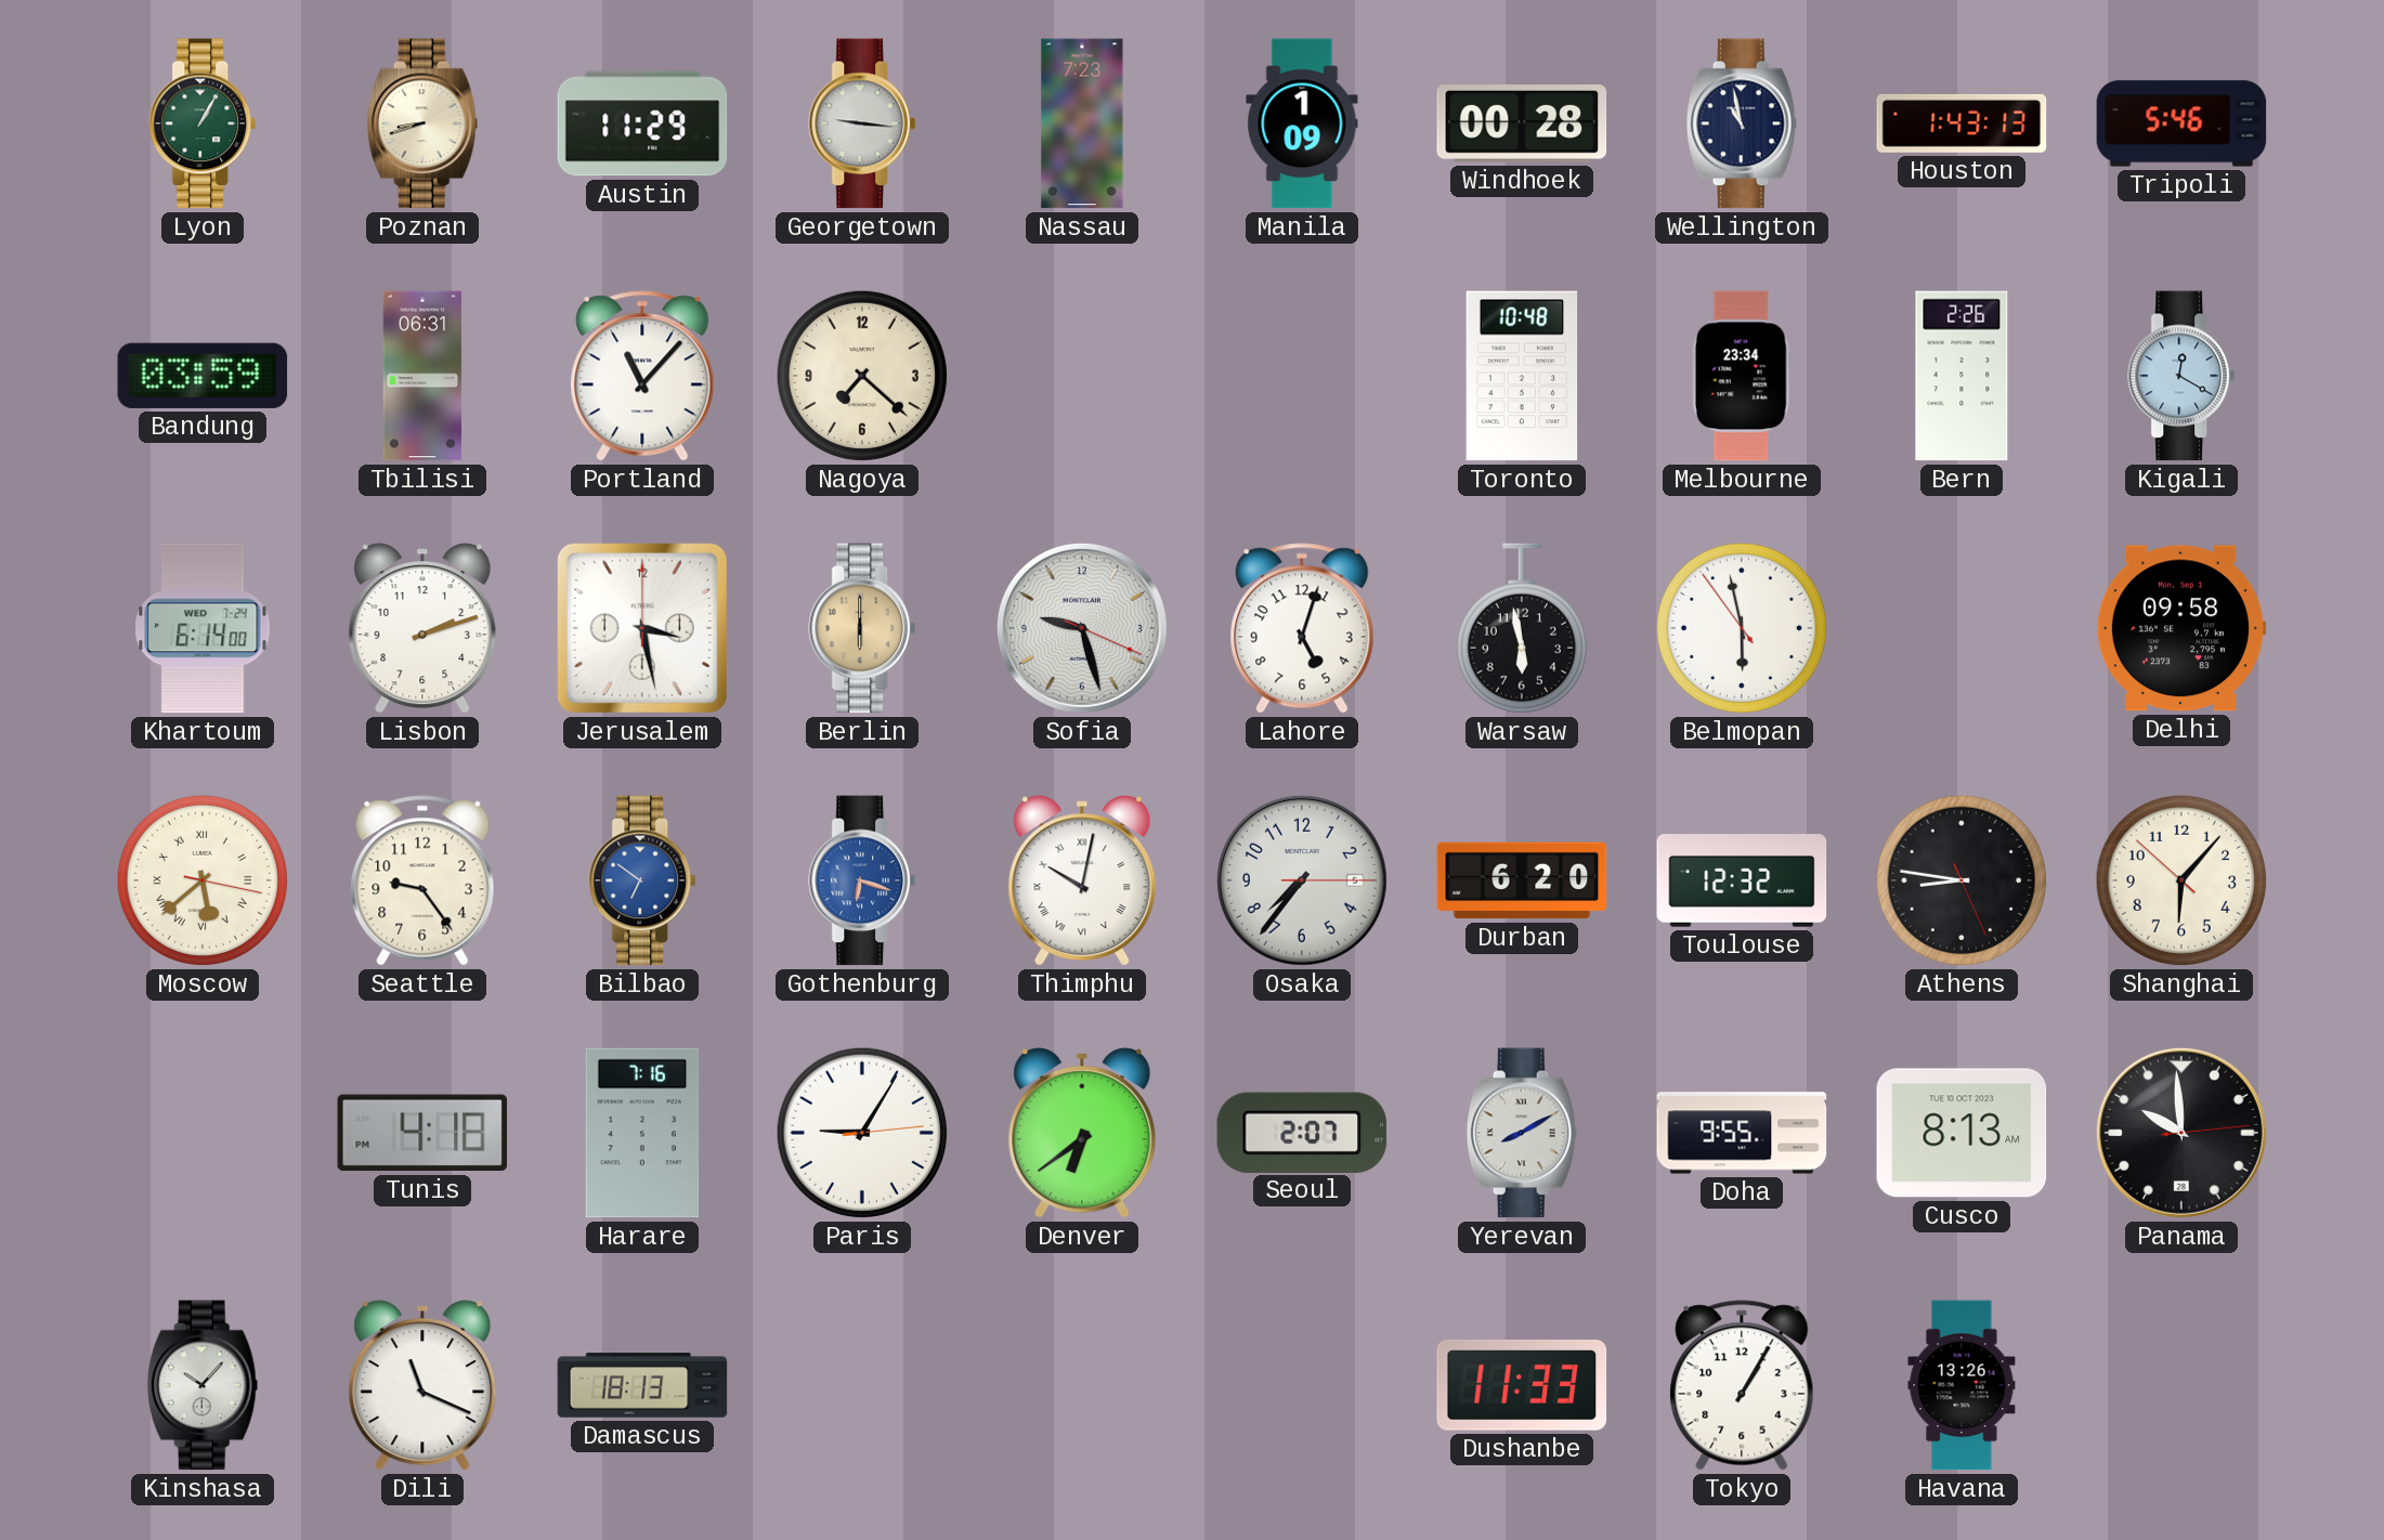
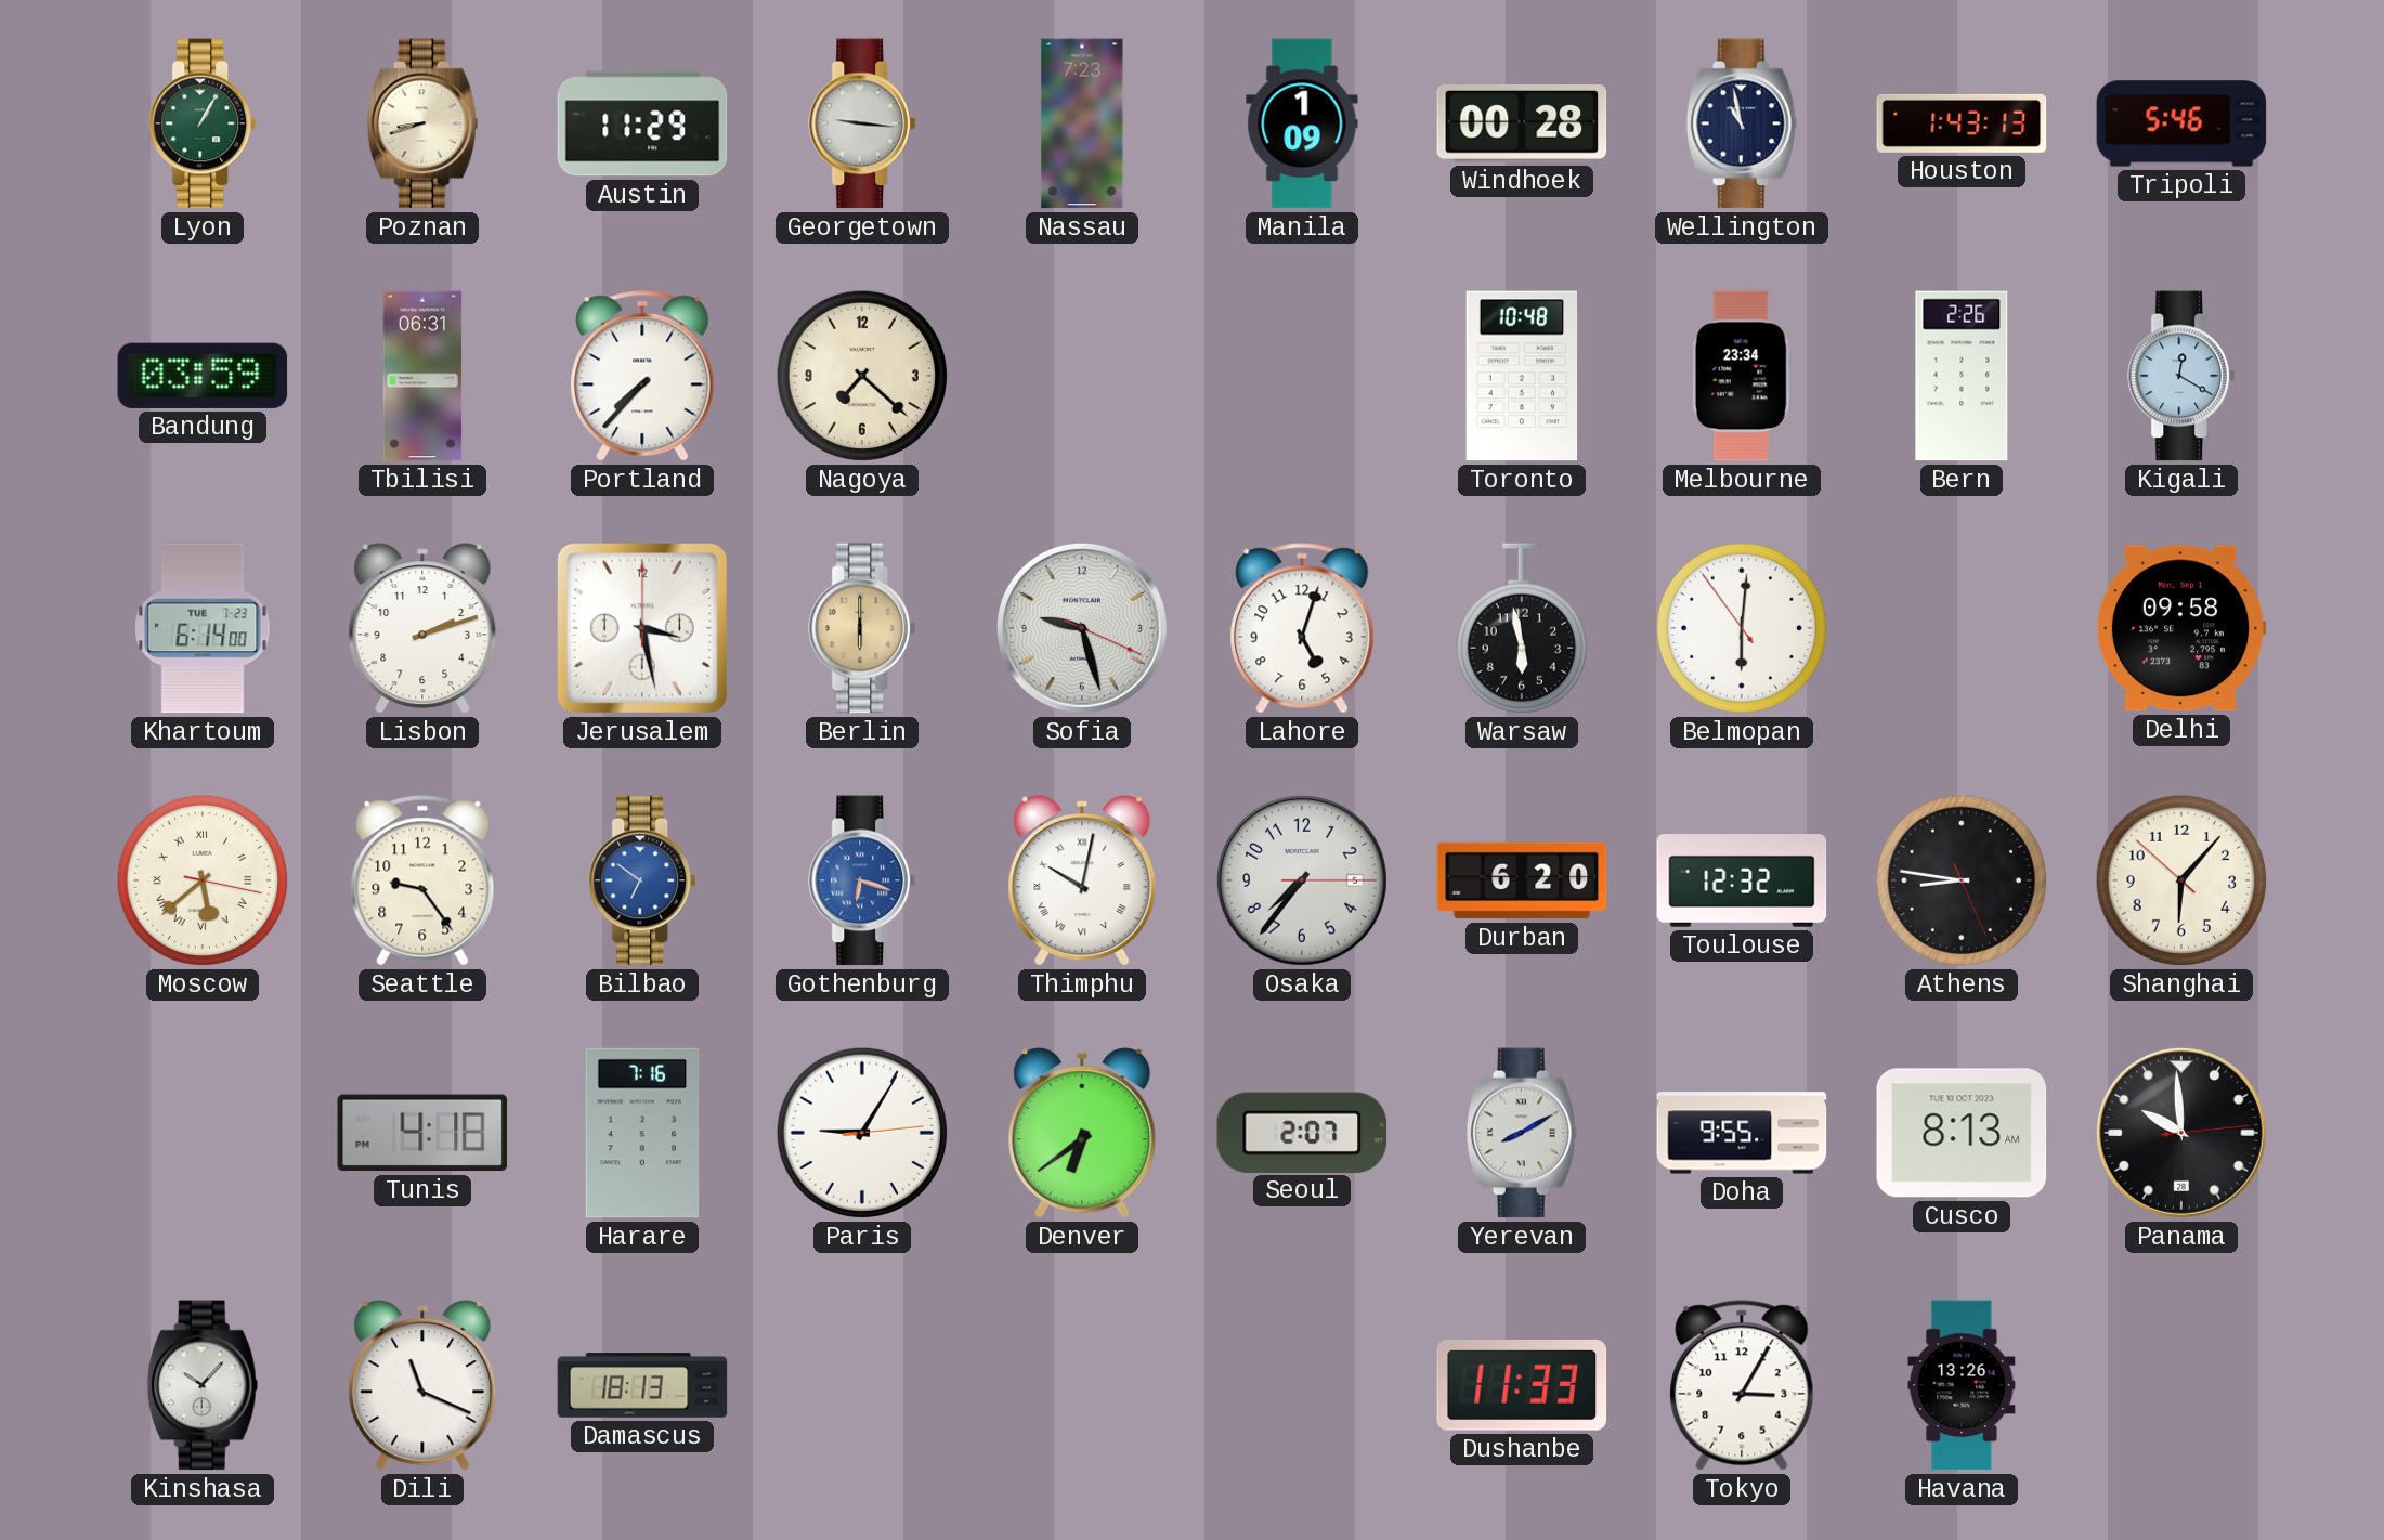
Portland: 11:07 -> 7:37
Khartoum date: WED 7-24 -> TUE 7-23
Belmopan: 5:57 -> 6:00
Tokyo: 1:05 -> 3:05
